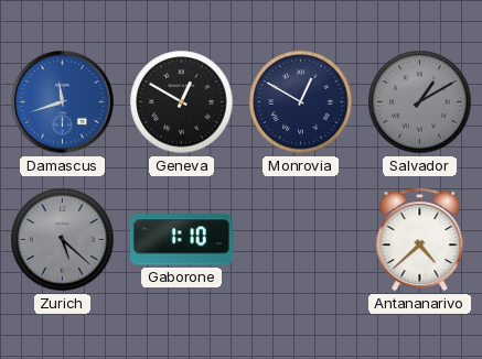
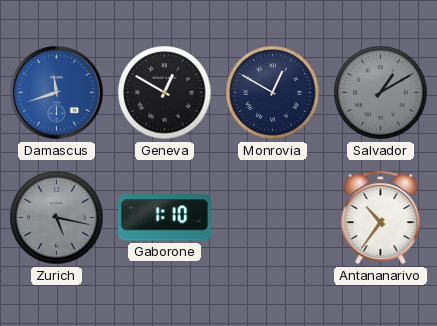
Zurich: 5:22 -> 5:17
Antananarivo: 4:38 -> 10:36
